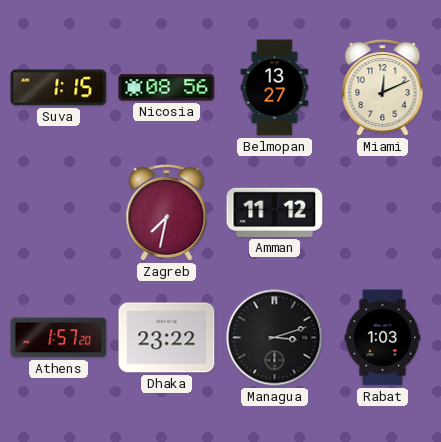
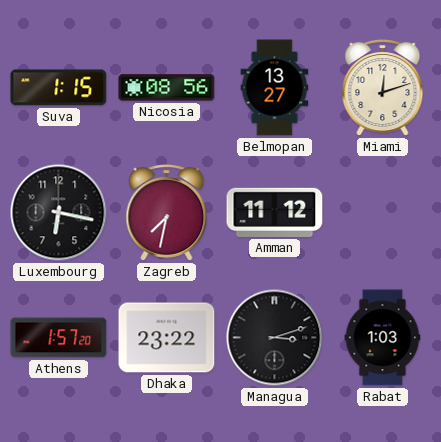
Miami: 12:11 -> 12:12
Luxembourg: none -> 6:17
